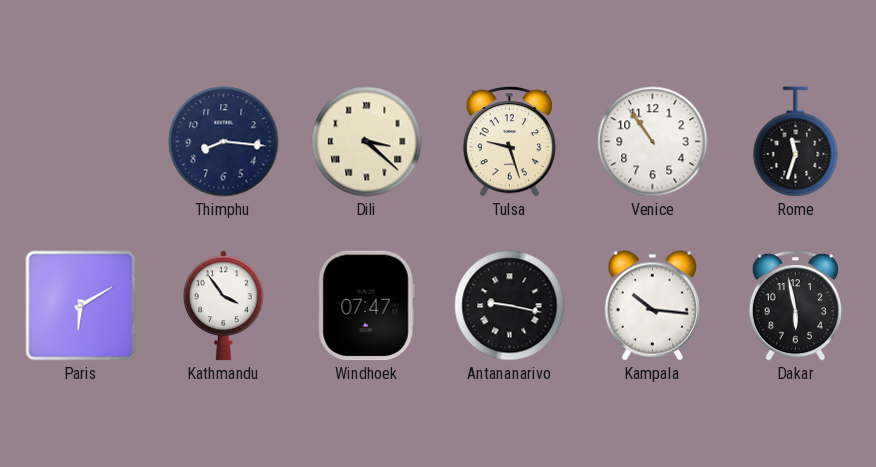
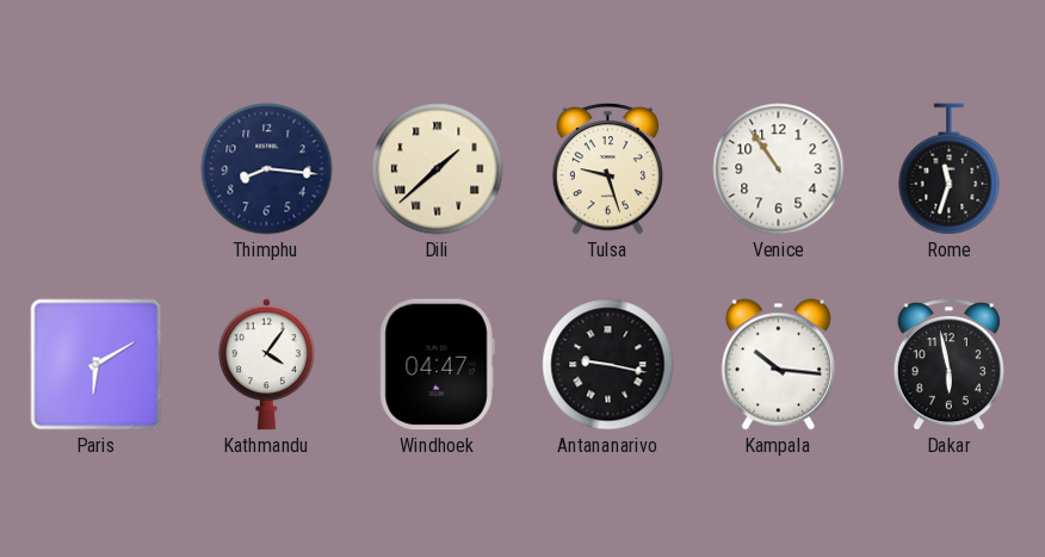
Dili: 3:22 -> 1:38
Kathmandu: 3:54 -> 4:06
Windhoek: 07:47 -> 04:47
